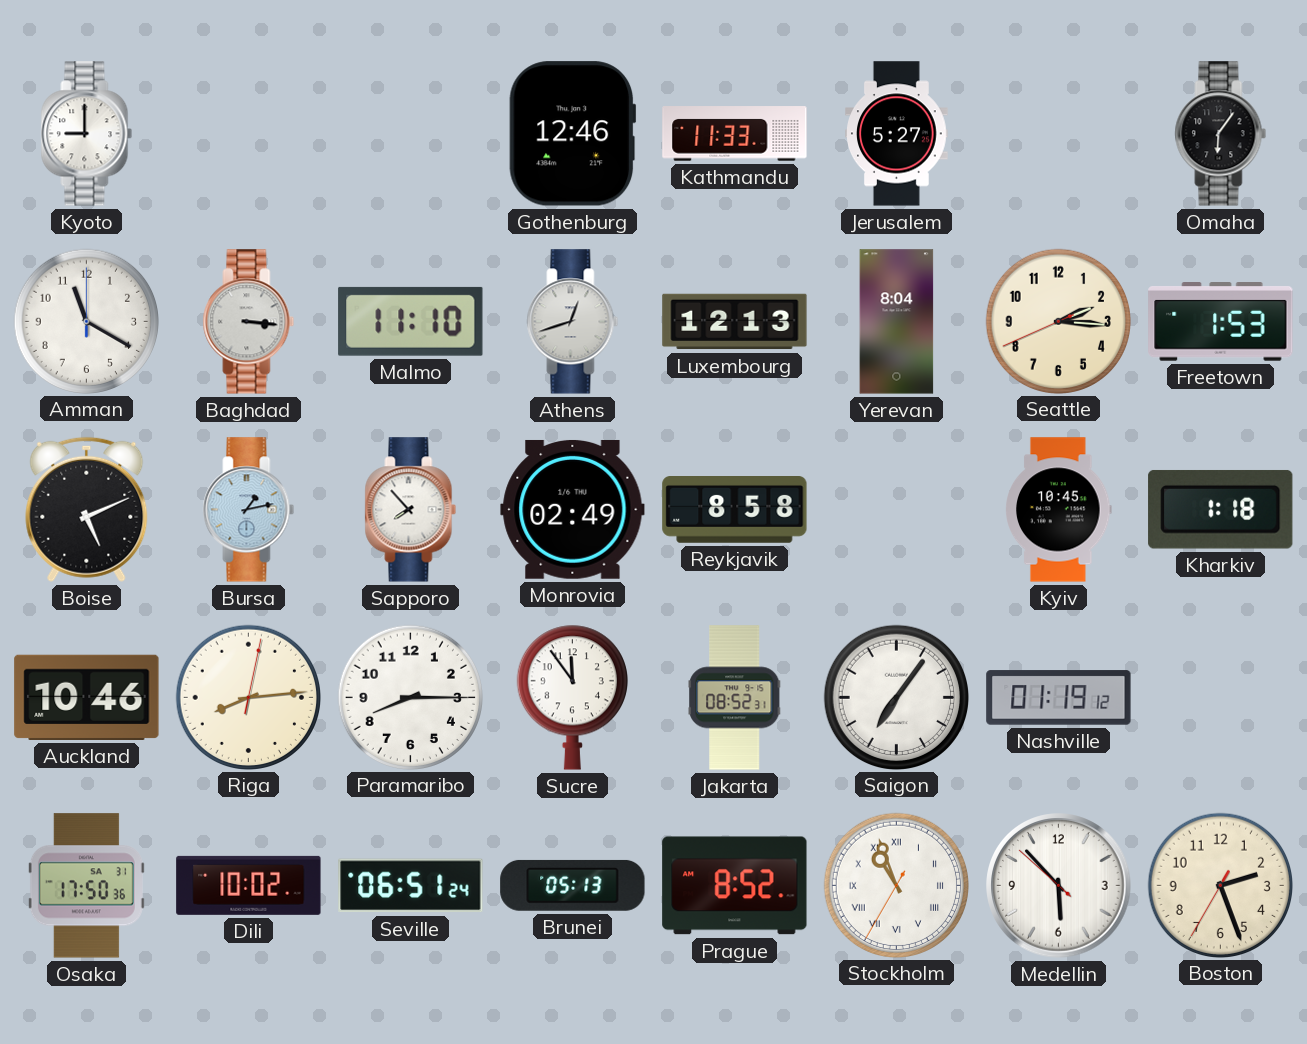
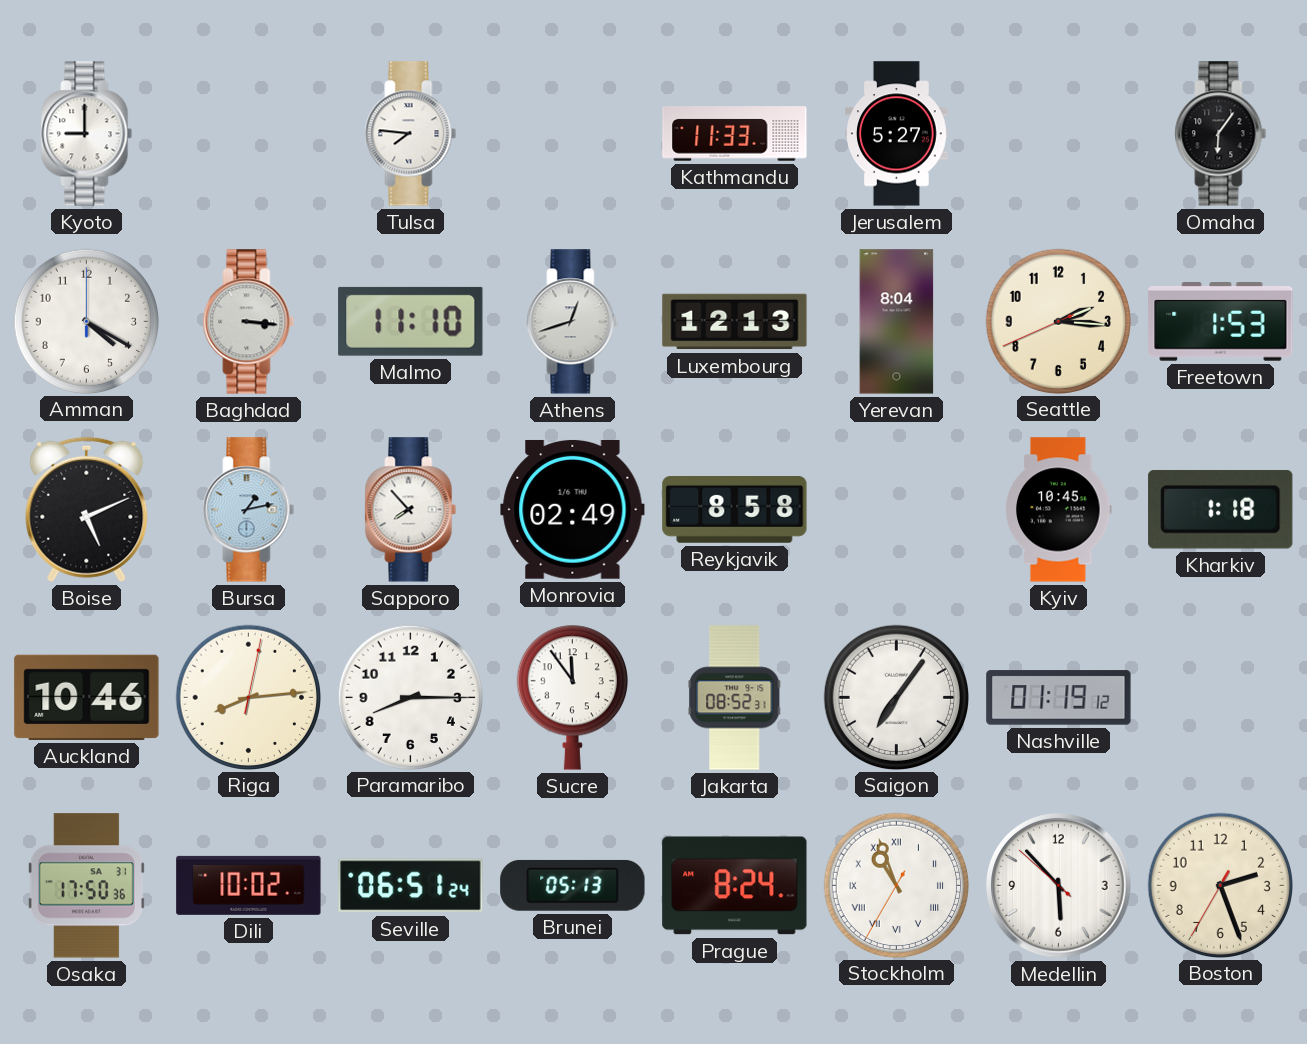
Tulsa: none -> 7:46
Gothenburg: 12:46 -> none
Amman: 11:20 -> 4:20
Prague: 8:52 -> 8:24
